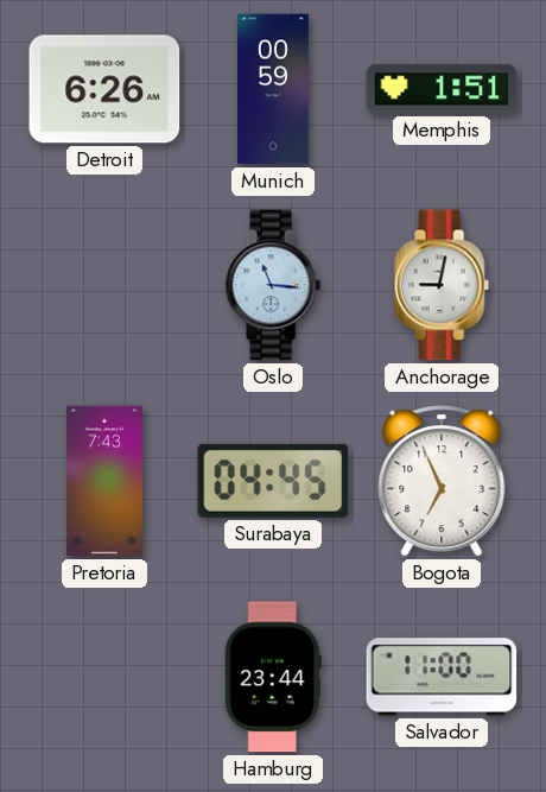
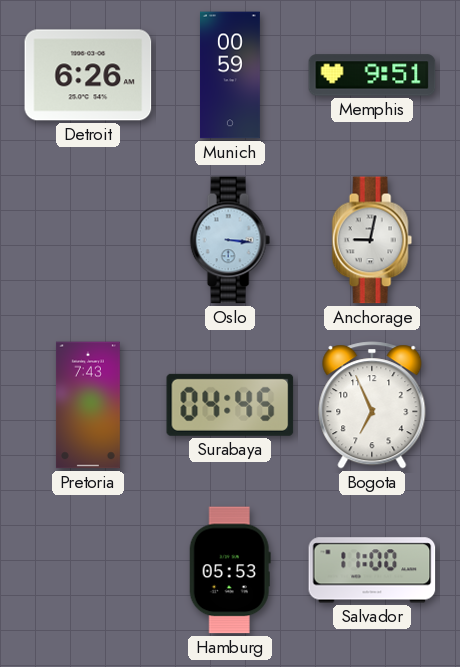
Memphis: 1:51 -> 9:51
Oslo: 11:16 -> 3:16
Hamburg: 23:44 -> 05:53
